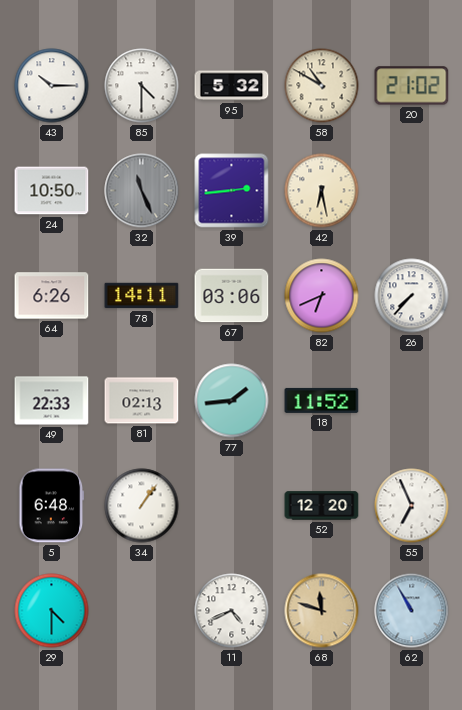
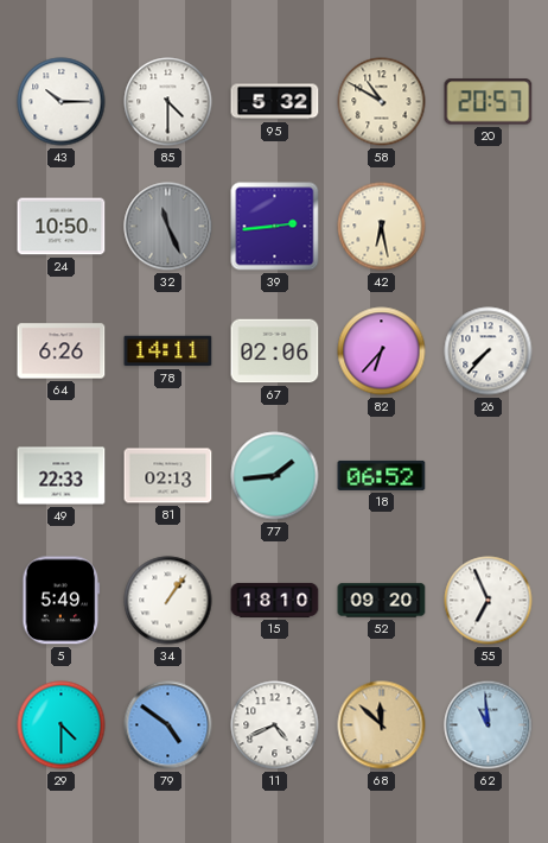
20: 21:02 -> 20:57
67: 03:06 -> 02:06
82: 6:41 -> 6:37
18: 11:52 -> 06:52
5: 6:48 -> 5:49
15: none -> 18:10
52: 12:20 -> 09:20
79: none -> 4:51
68: 11:48 -> 11:52
62: 10:55 -> 10:59
